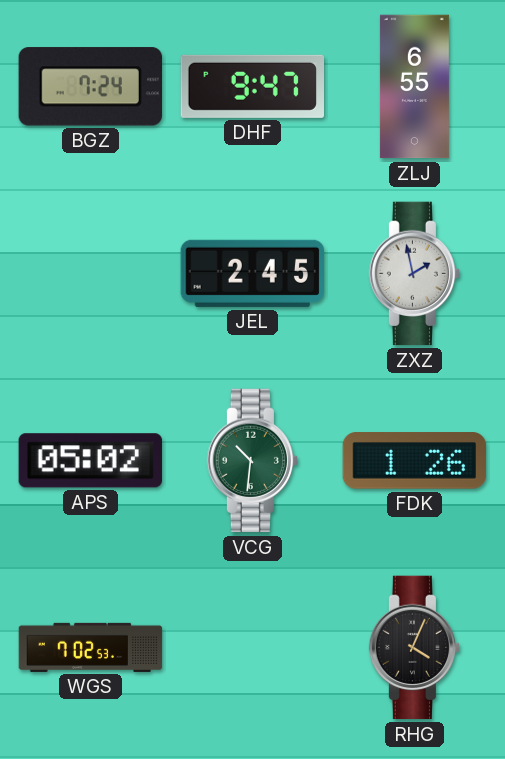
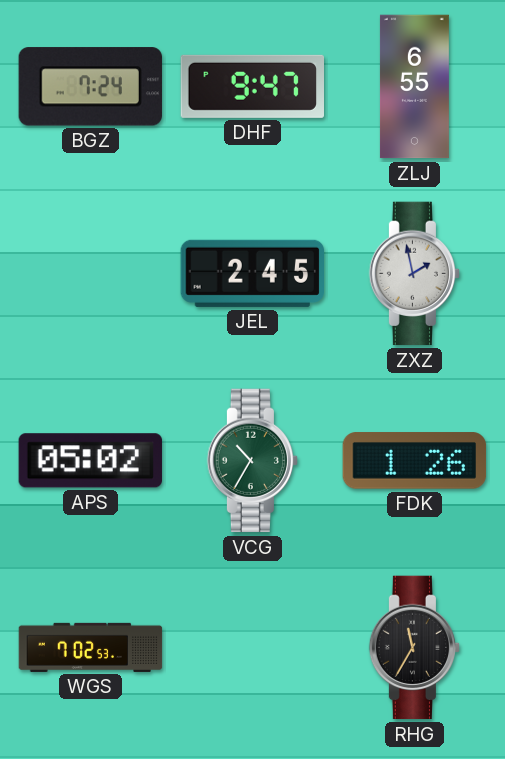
VCG: 10:31 -> 10:35
RHG: 4:04 -> 11:35
